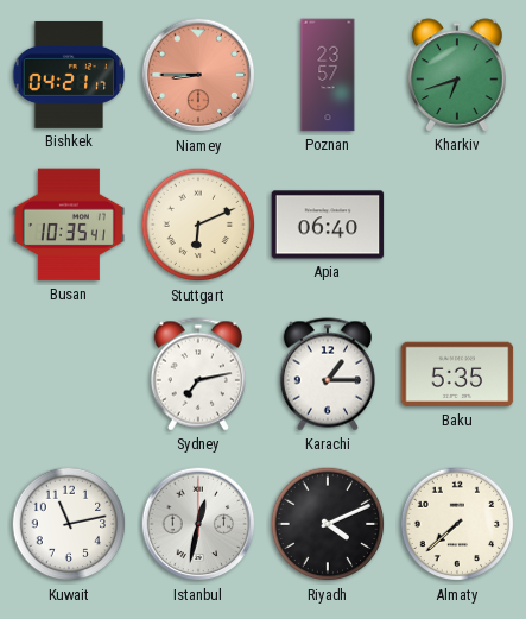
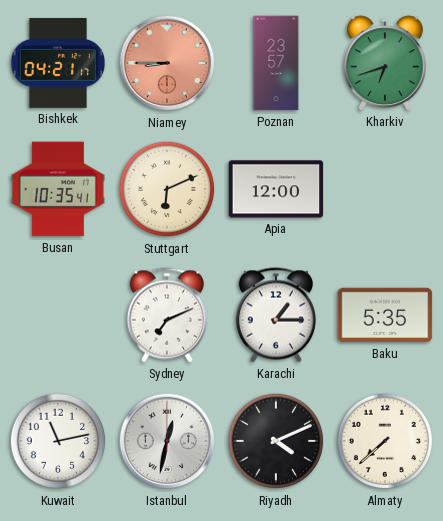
Apia: 06:40 -> 12:00
Sydney: 7:13 -> 7:11
